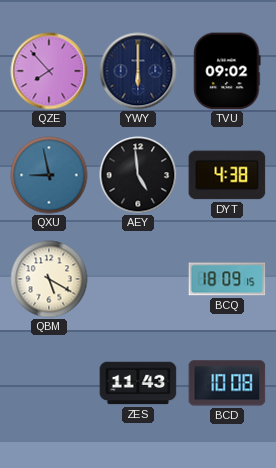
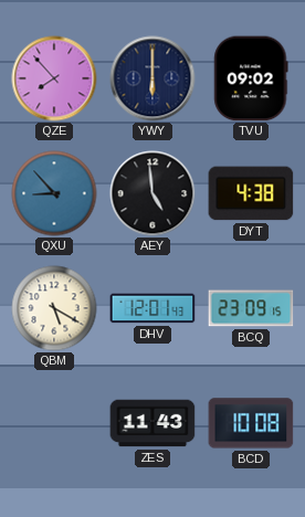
QXU: 8:58 -> 8:53
DHV: none -> 12:01
BCQ: 18:09 -> 23:09
